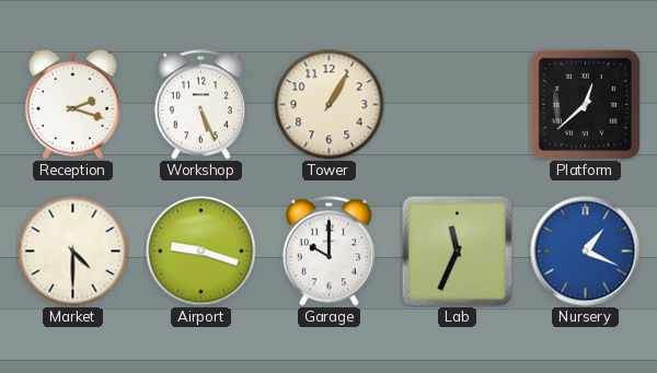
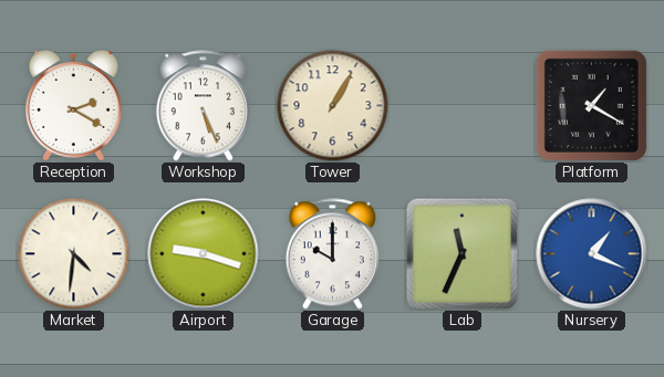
Reception: 2:18 -> 2:20
Platform: 12:38 -> 1:20
Market: 4:30 -> 4:31
